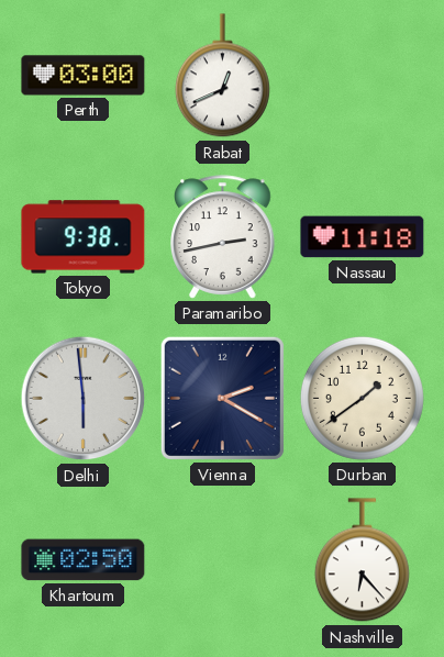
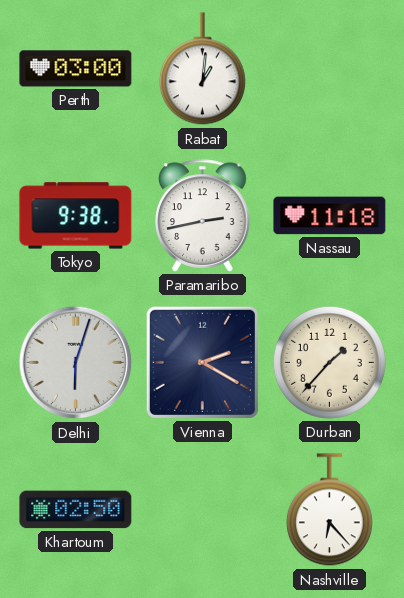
Rabat: 12:41 -> 1:01
Delhi: 5:59 -> 6:03
Durban: 1:39 -> 1:37
